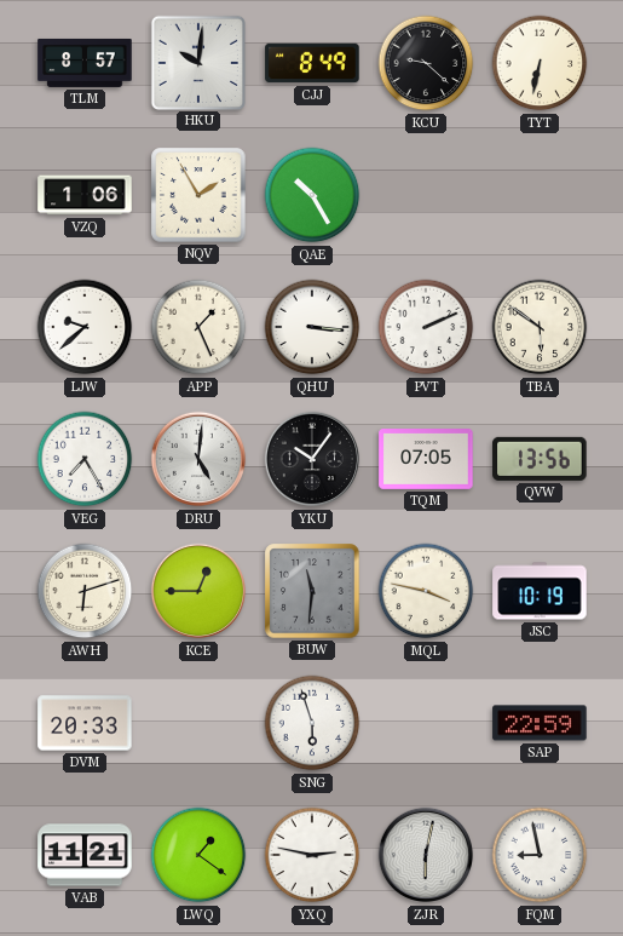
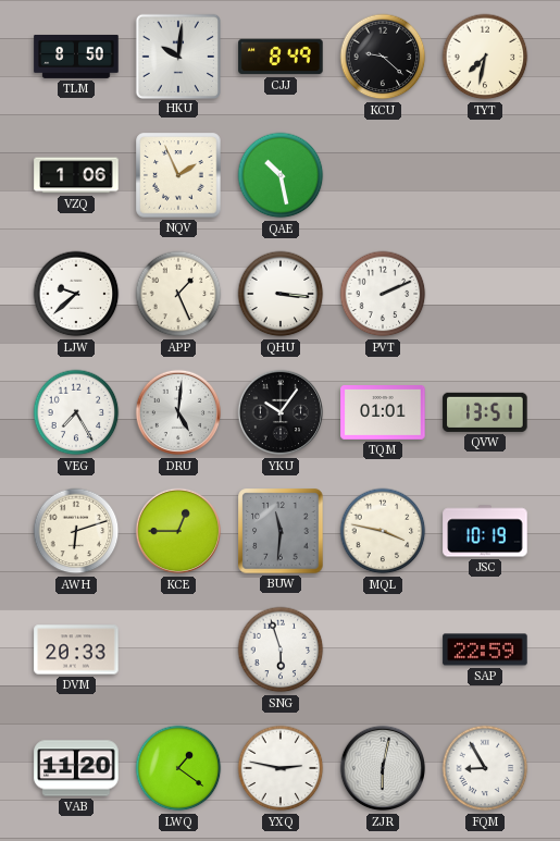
TLM: 8:57 -> 8:50
TYT: 6:32 -> 7:32
NQV: 1:55 -> 1:56
QAE: 10:25 -> 10:28
TBA: 5:51 -> none
TQM: 07:05 -> 01:01
QVW: 13:56 -> 13:51
VAB: 11:21 -> 11:20
FQM: 8:58 -> 8:55
